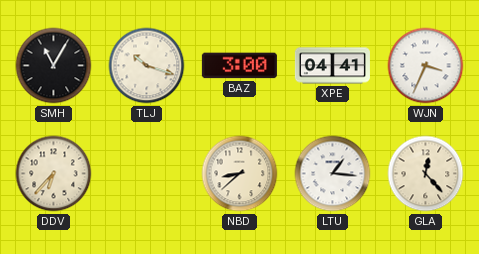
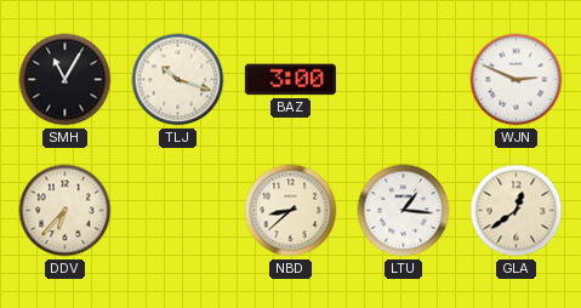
XPE: 04:41 -> none
WJN: 3:34 -> 2:49
GLA: 12:23 -> 12:39
